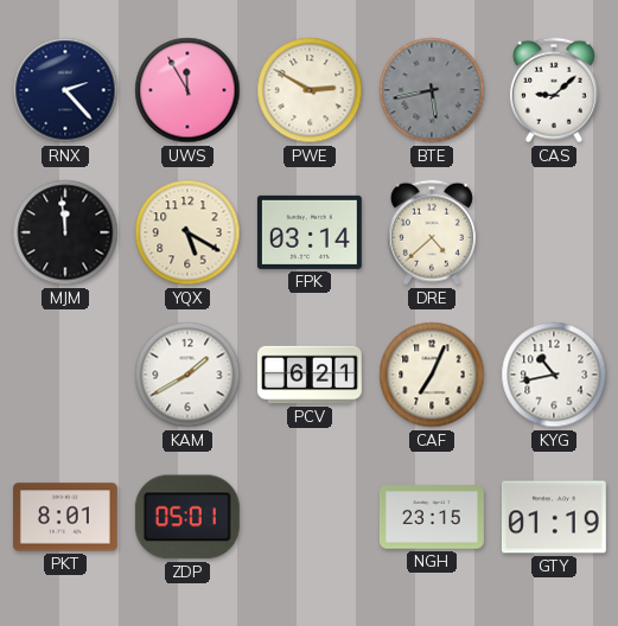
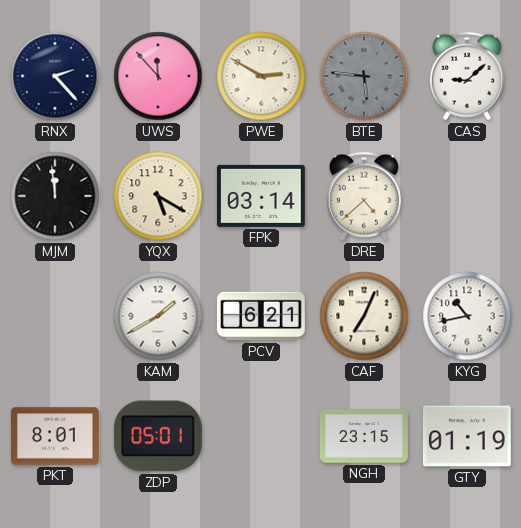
UWS: 11:55 -> 11:53
BTE: 5:43 -> 5:46
